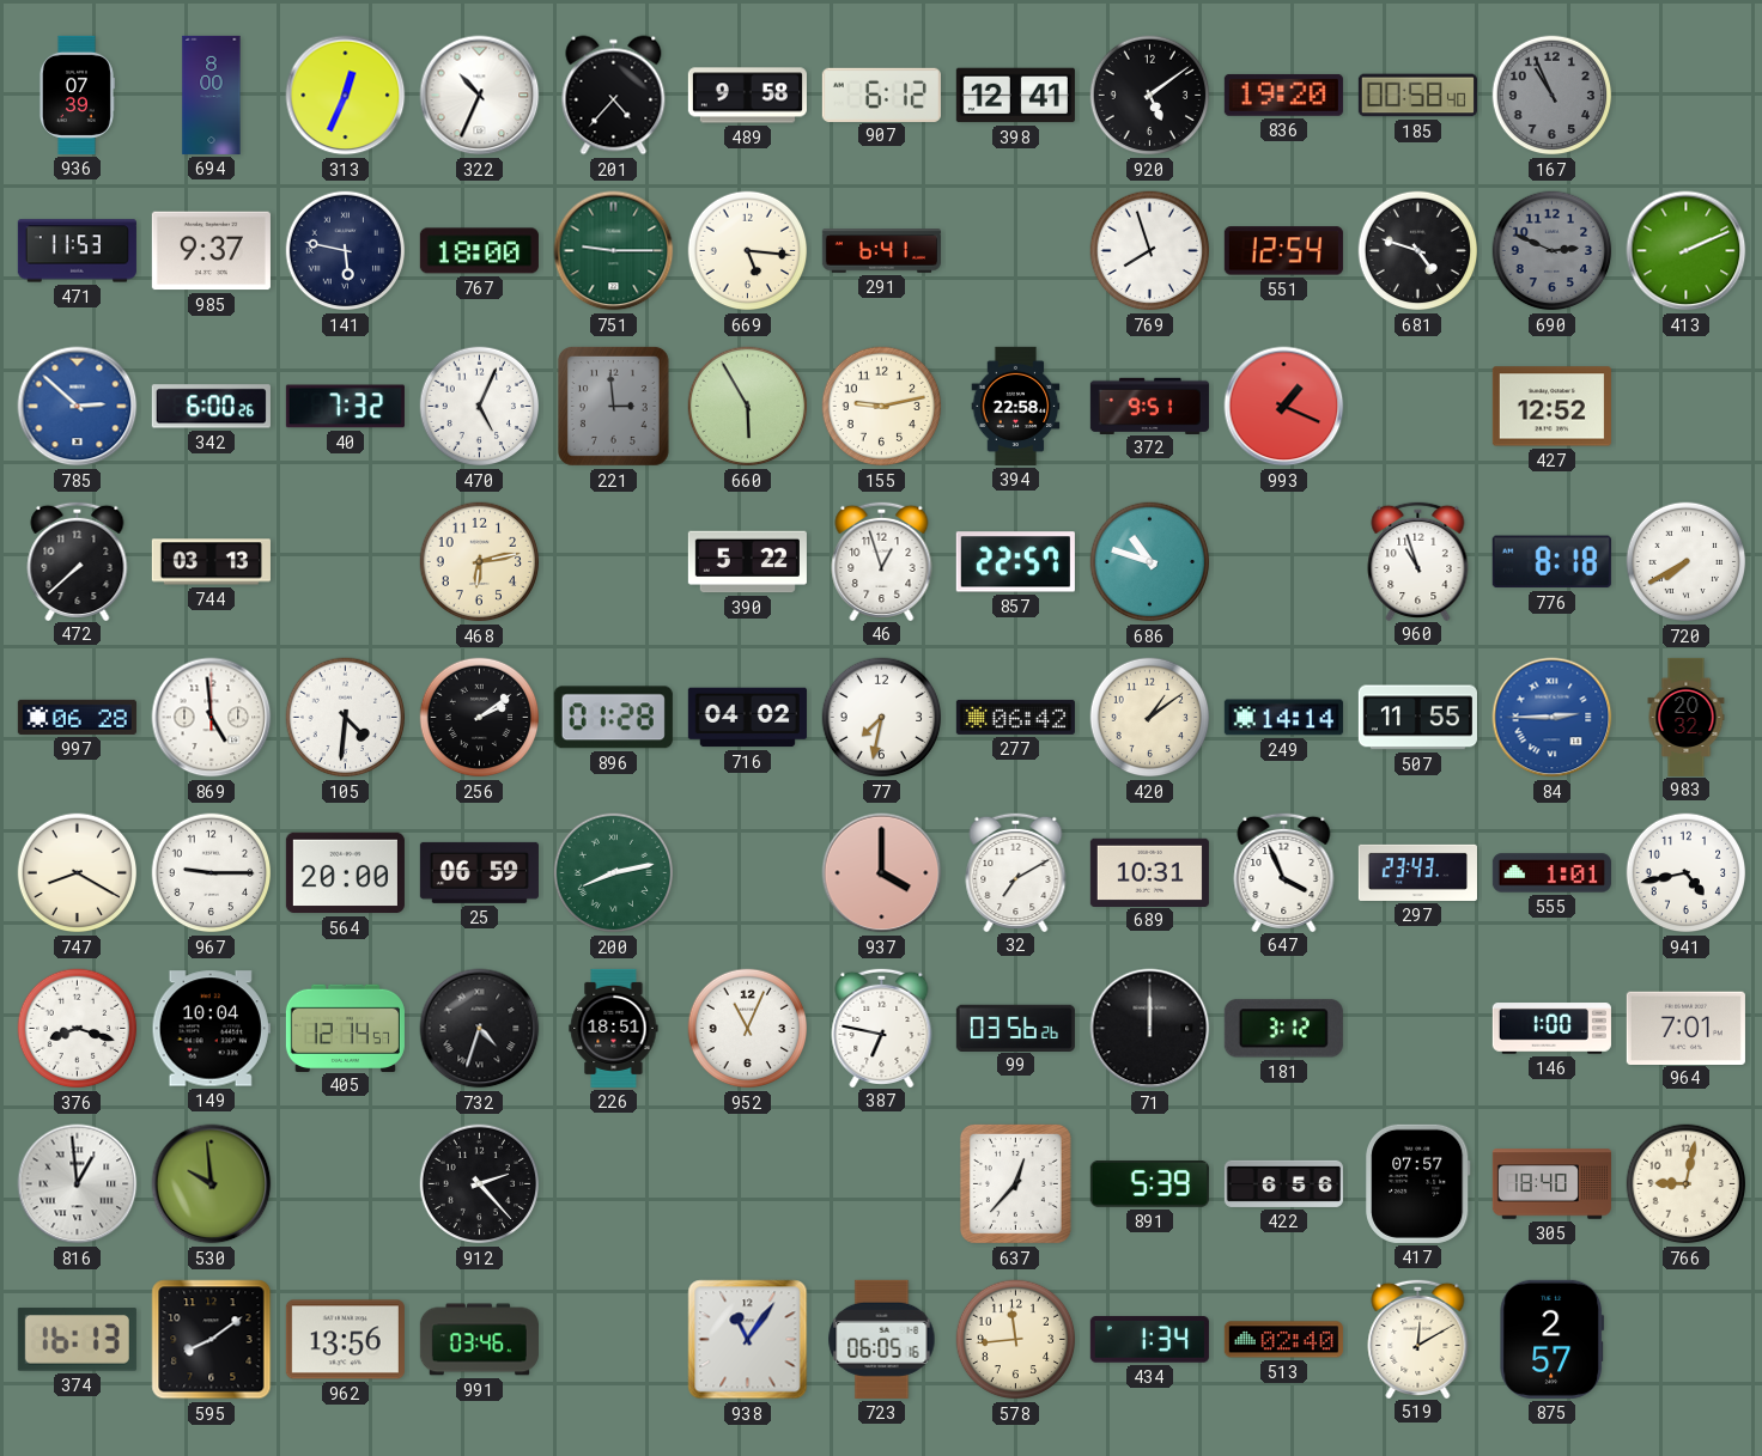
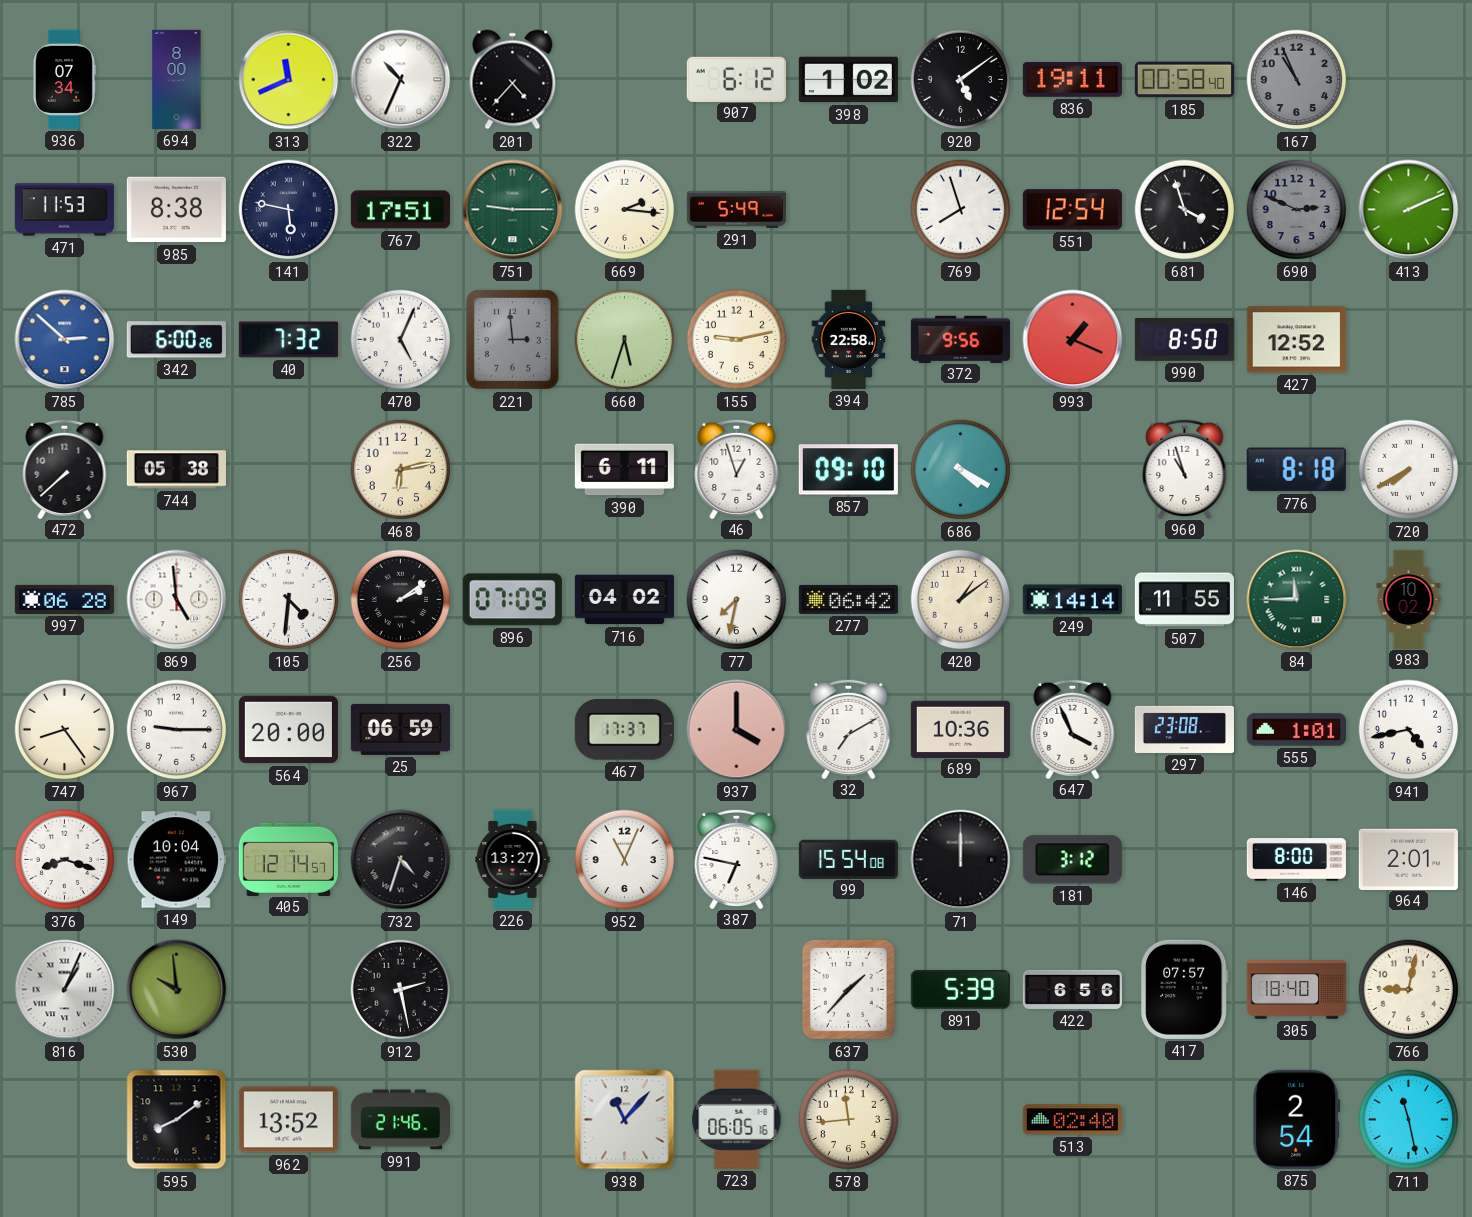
936: 07:39 -> 07:34
313: 12:34 -> 11:41
489: 9:58 -> none
398: 12:41 -> 1:02
836: 19:20 -> 19:11
985: 9:37 -> 8:38
767: 18:00 -> 17:51
669: 5:16 -> 2:16
291: 6:41 -> 5:49
681: 4:48 -> 3:57
660: 5:55 -> 5:33
372: 9:51 -> 9:56
990: none -> 8:50
744: 03:13 -> 05:38
390: 5:22 -> 6:11
857: 22:57 -> 09:10
686: 10:48 -> 4:20
896: 01:28 -> 07:09
84: 2:45 -> 11:45
84 dial: blue -> green
983: 20:32 -> 10:02
747: 8:20 -> 8:24
200: 8:13 -> none
467: none -> 17:37
689: 10:31 -> 10:36
297: 23:43 -> 23:08
226: 18:51 -> 13:27
99: 03:56 -> 15:54
146: 1:00 -> 8:00
964: 7:01 -> 2:01
816: 12:59 -> 1:04
912: 2:23 -> 2:28
637: 12:37 -> 1:37
374: 16:13 -> none
962: 13:56 -> 13:52
991: 03:46 -> 21:46
938: 11:06 -> 11:07
434: 1:34 -> none
519: 12:10 -> none
875: 2:57 -> 2:54
711: none -> 11:28
